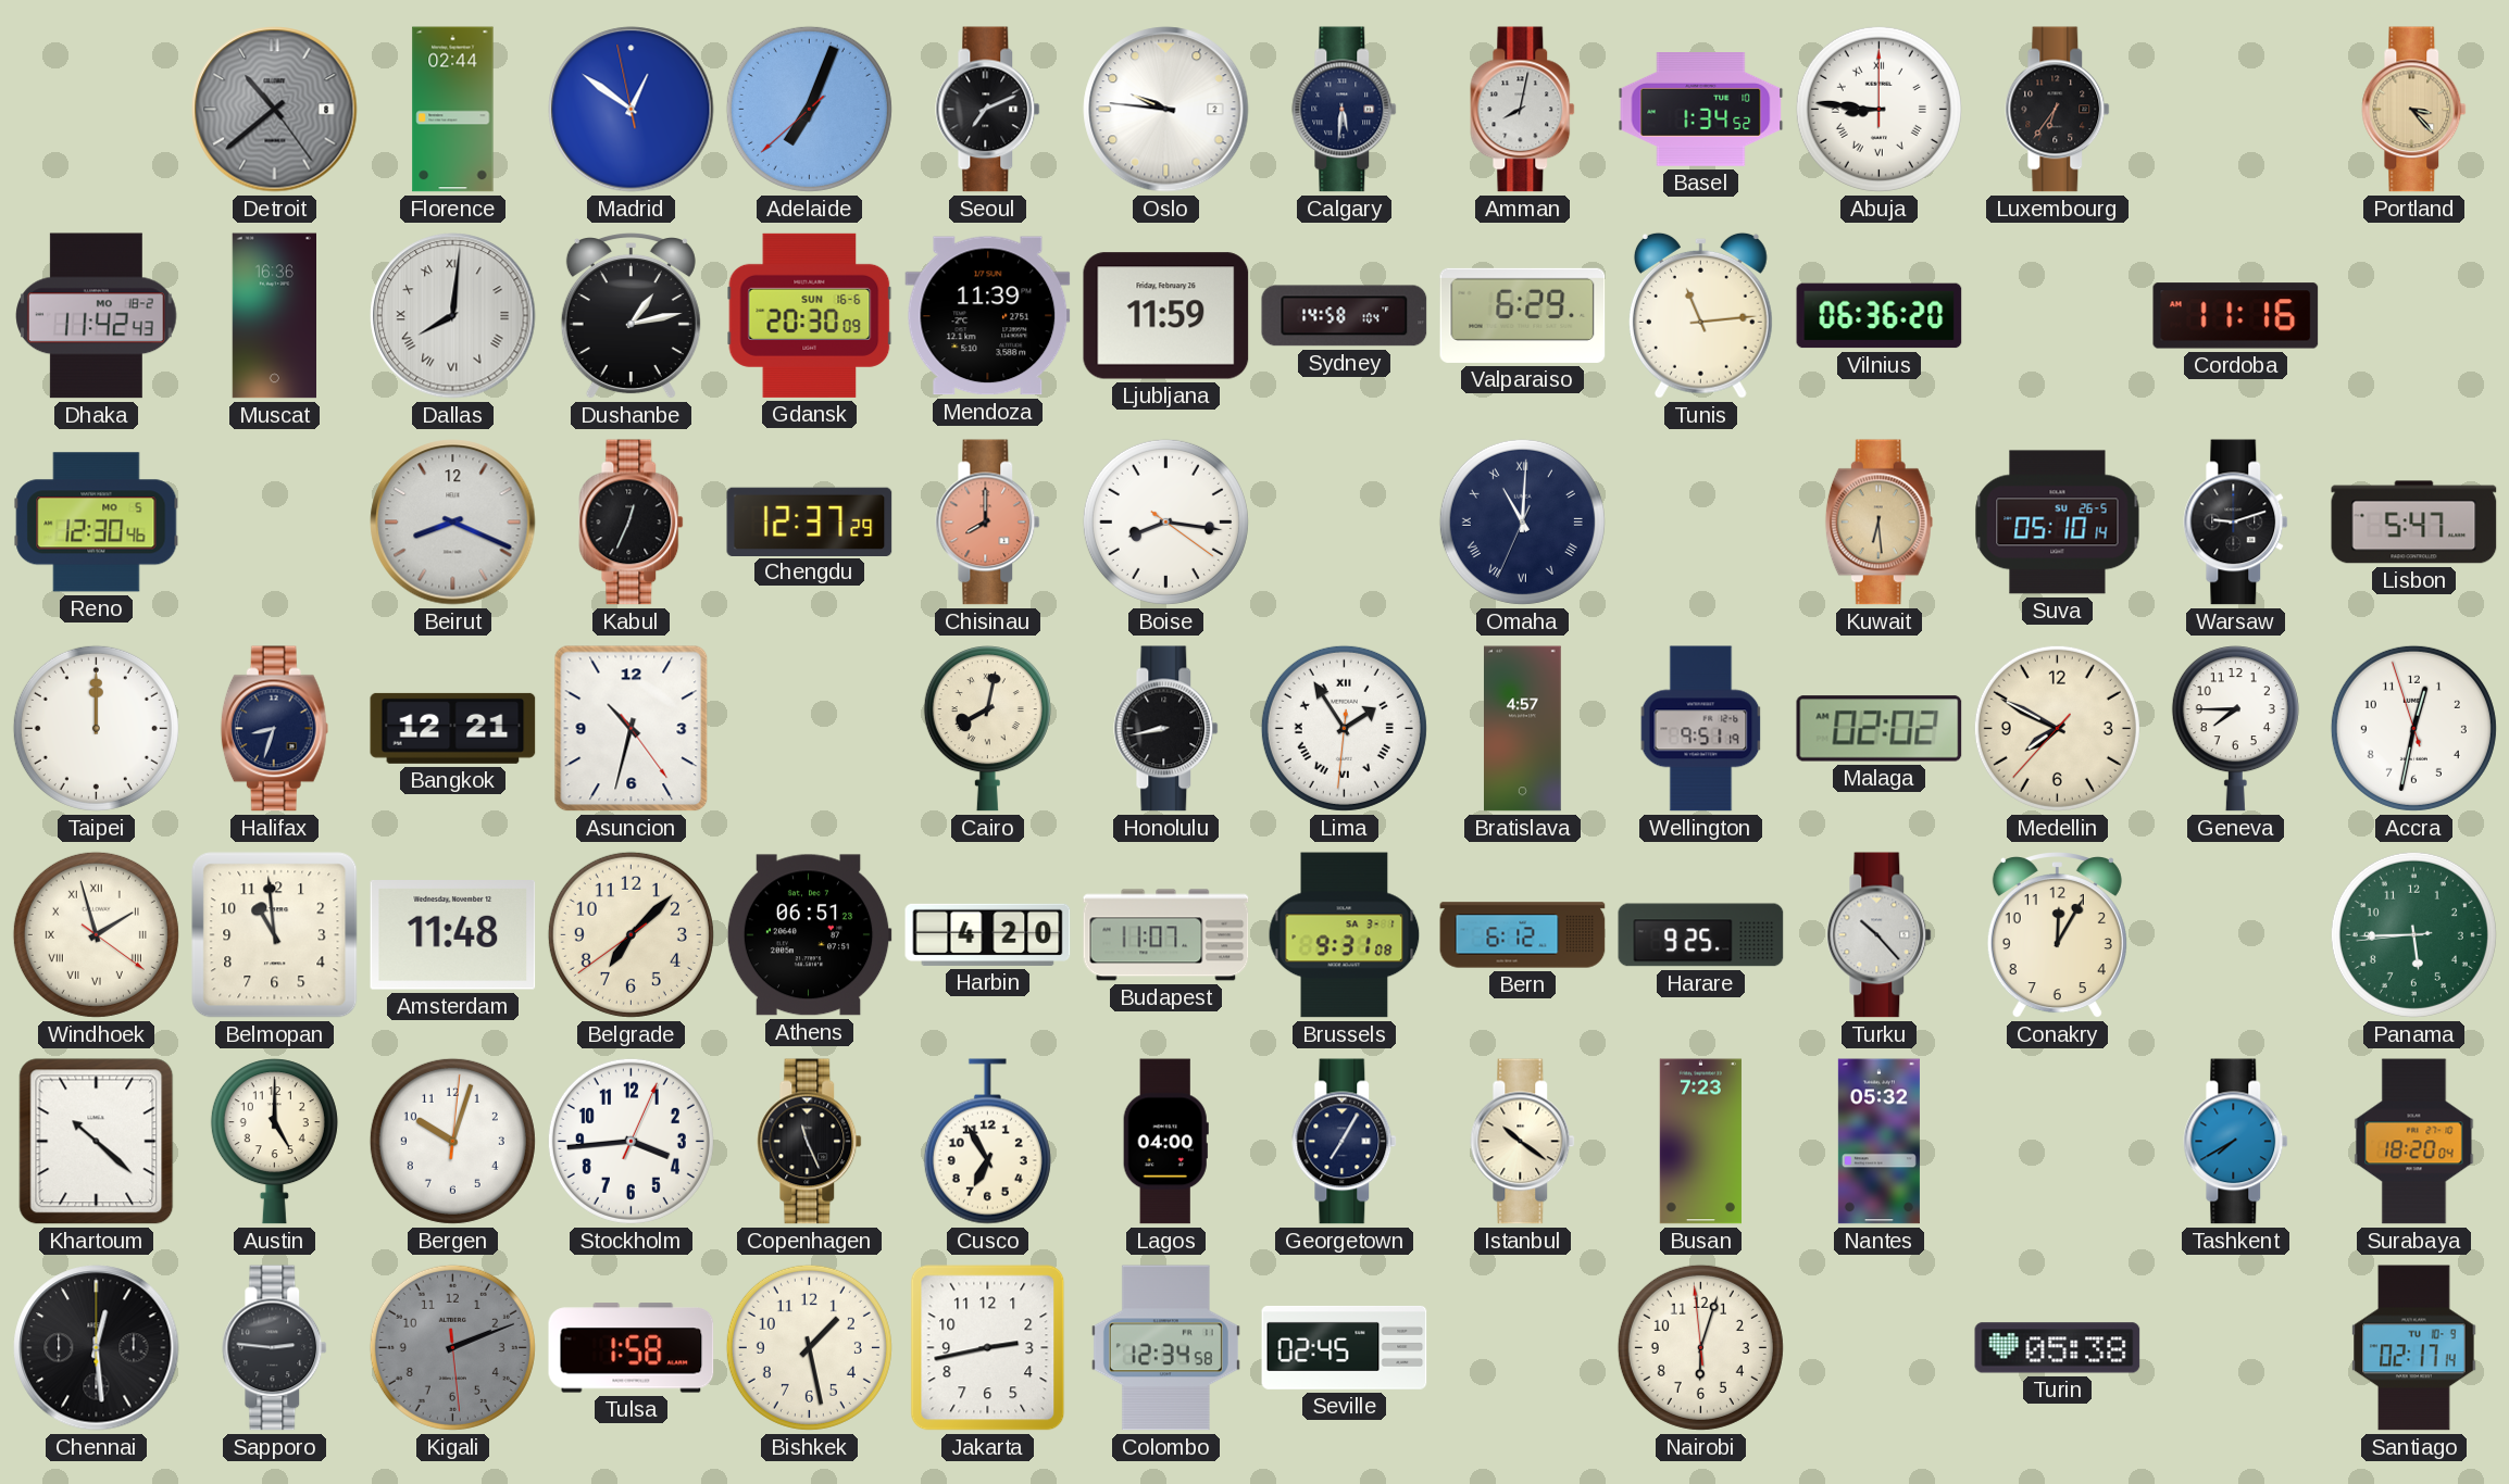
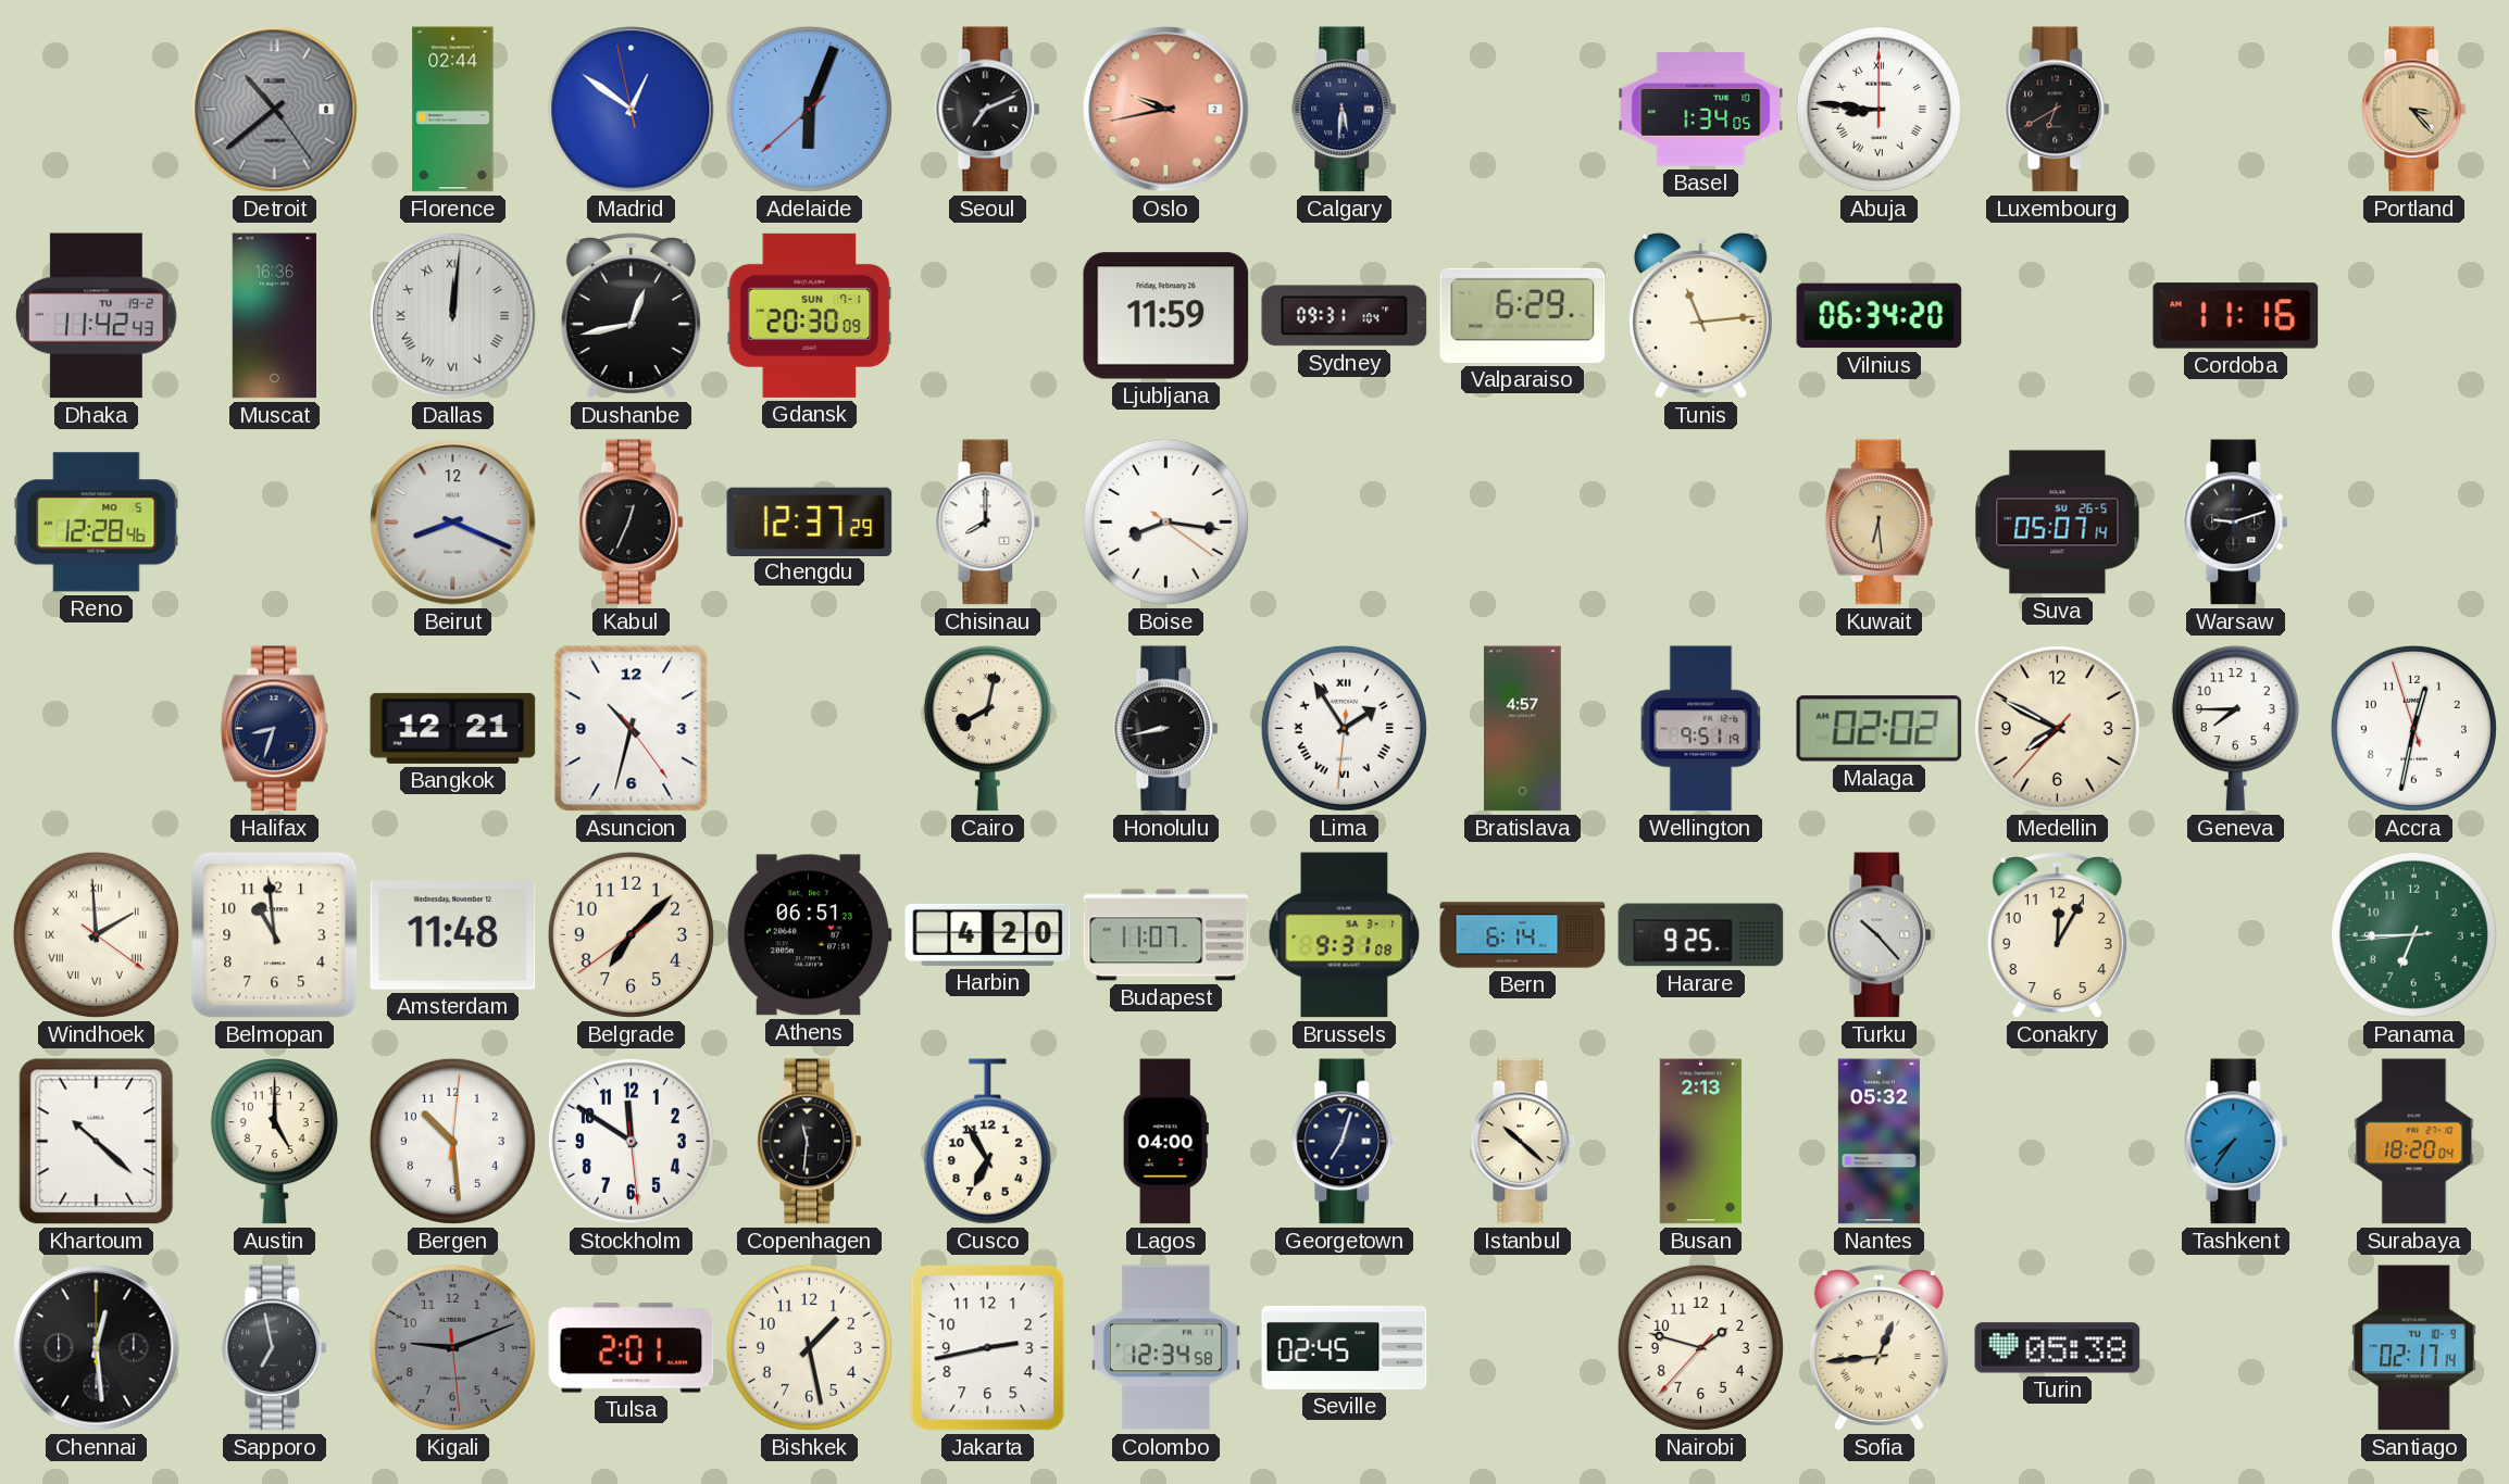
Adelaide: 7:03 -> 6:03
Oslo: 9:46 -> 9:43
Oslo dial: white -> salmon
Amman: 8:02 -> none
Basel: 1:34:52 -> 1:34:05
Luxembourg: 6:36 -> 6:40
Dhaka date: MO 18-2 -> TU 19-2
Dallas: 8:01 -> 12:01
Dushanbe: 1:13 -> 12:43
Gdansk date: SUN 16-6 -> SUN 7-1
Mendoza: 11:39 -> none
Sydney: 14:58 -> 09:31
Vilnius: 06:36 -> 06:34
Reno: 12:30 -> 12:28
Chisinau dial: salmon -> white
Omaha: 11:00 -> none
Suva: 05:10 -> 05:07
Lisbon: 5:47 -> none
Taipei: 12:00 -> none
Windhoek: 1:57 -> 1:59
Bern: 6:12 -> 6:14
Panama: 5:44 -> 6:44
Bergen: 10:03 -> 10:29
Stockholm: 3:44 -> 11:50
Copenhagen: 11:26 -> 11:31
Georgetown: 7:05 -> 7:03
Istanbul: 10:21 -> 10:22
Busan: 7:23 -> 2:13
Tashkent: 7:40 -> 7:36
Sapporo: 2:46 -> 6:58
Kigali: 2:11 -> 9:11
Tulsa: 1:58 -> 2:01
Nairobi: 6:02 -> 1:47
Sofia: none -> 12:44
